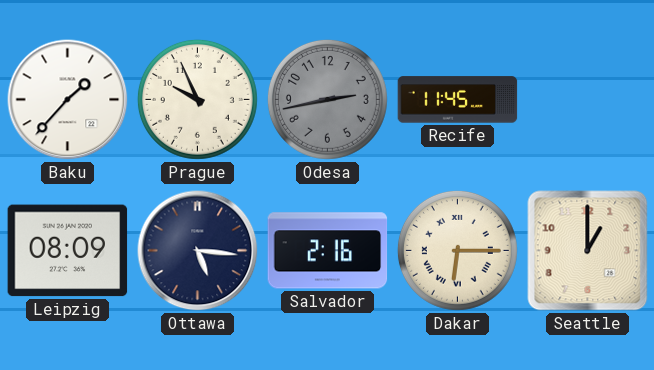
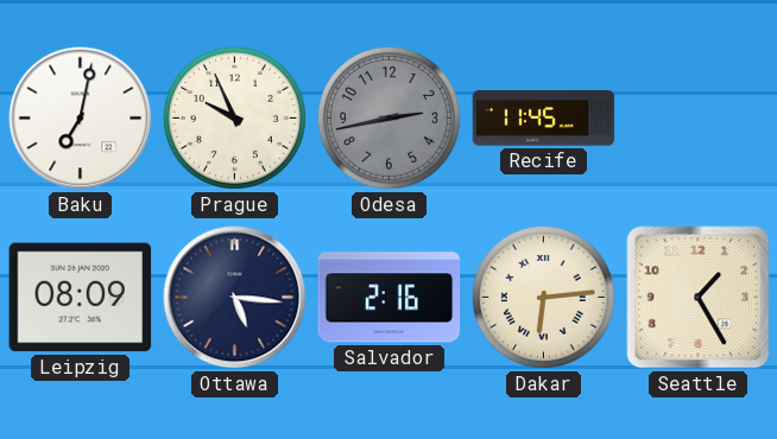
Baku: 1:37 -> 7:02
Dakar: 6:15 -> 6:14
Seattle: 1:00 -> 1:25
